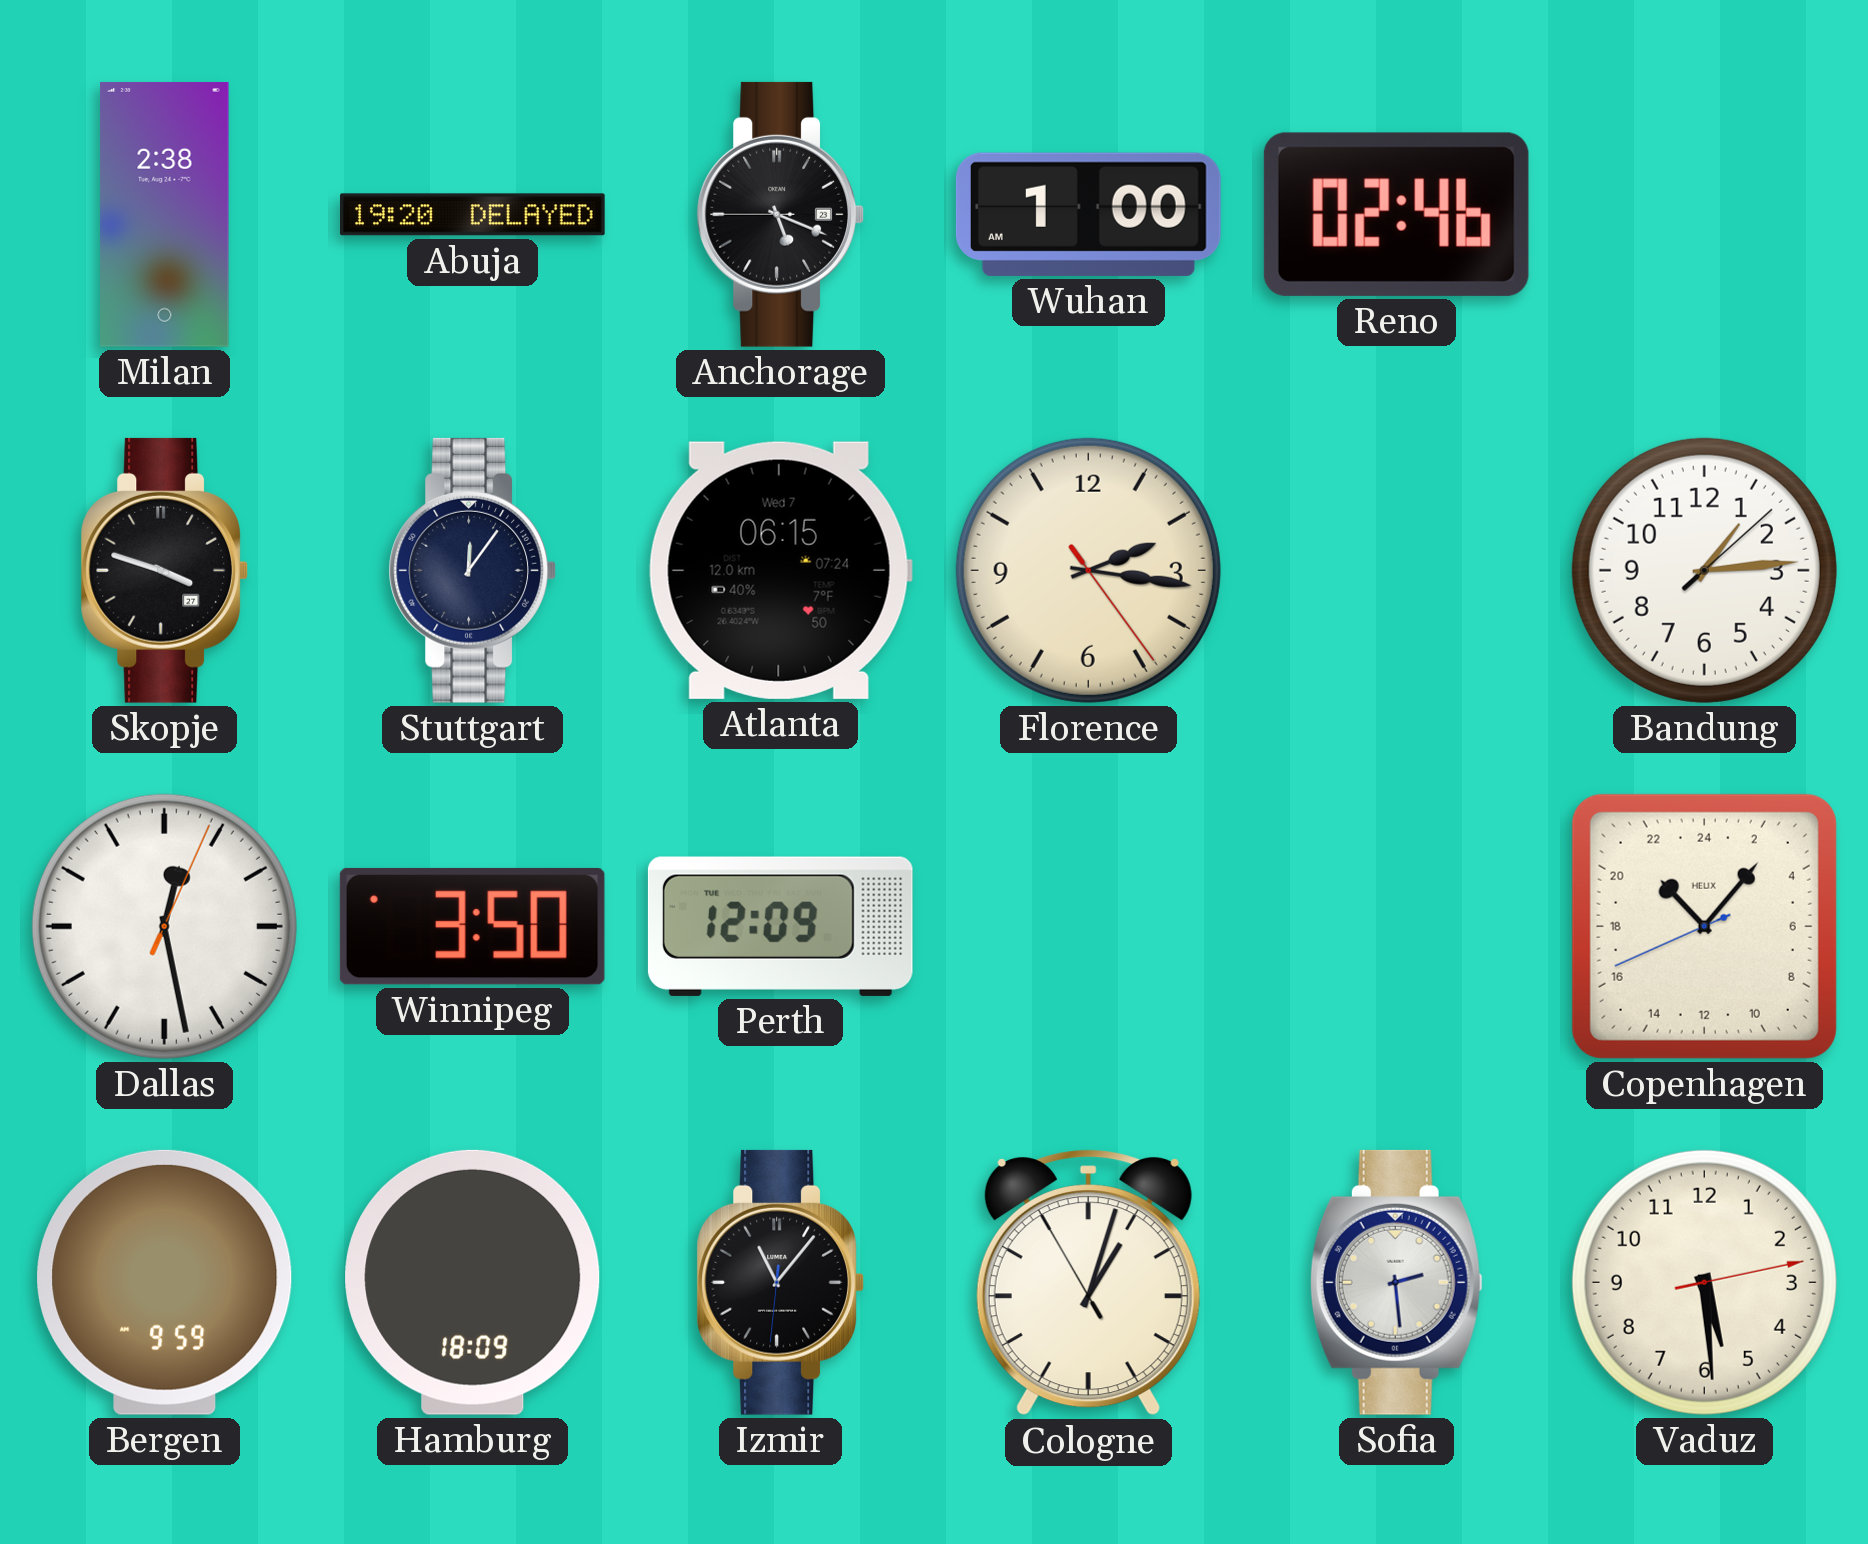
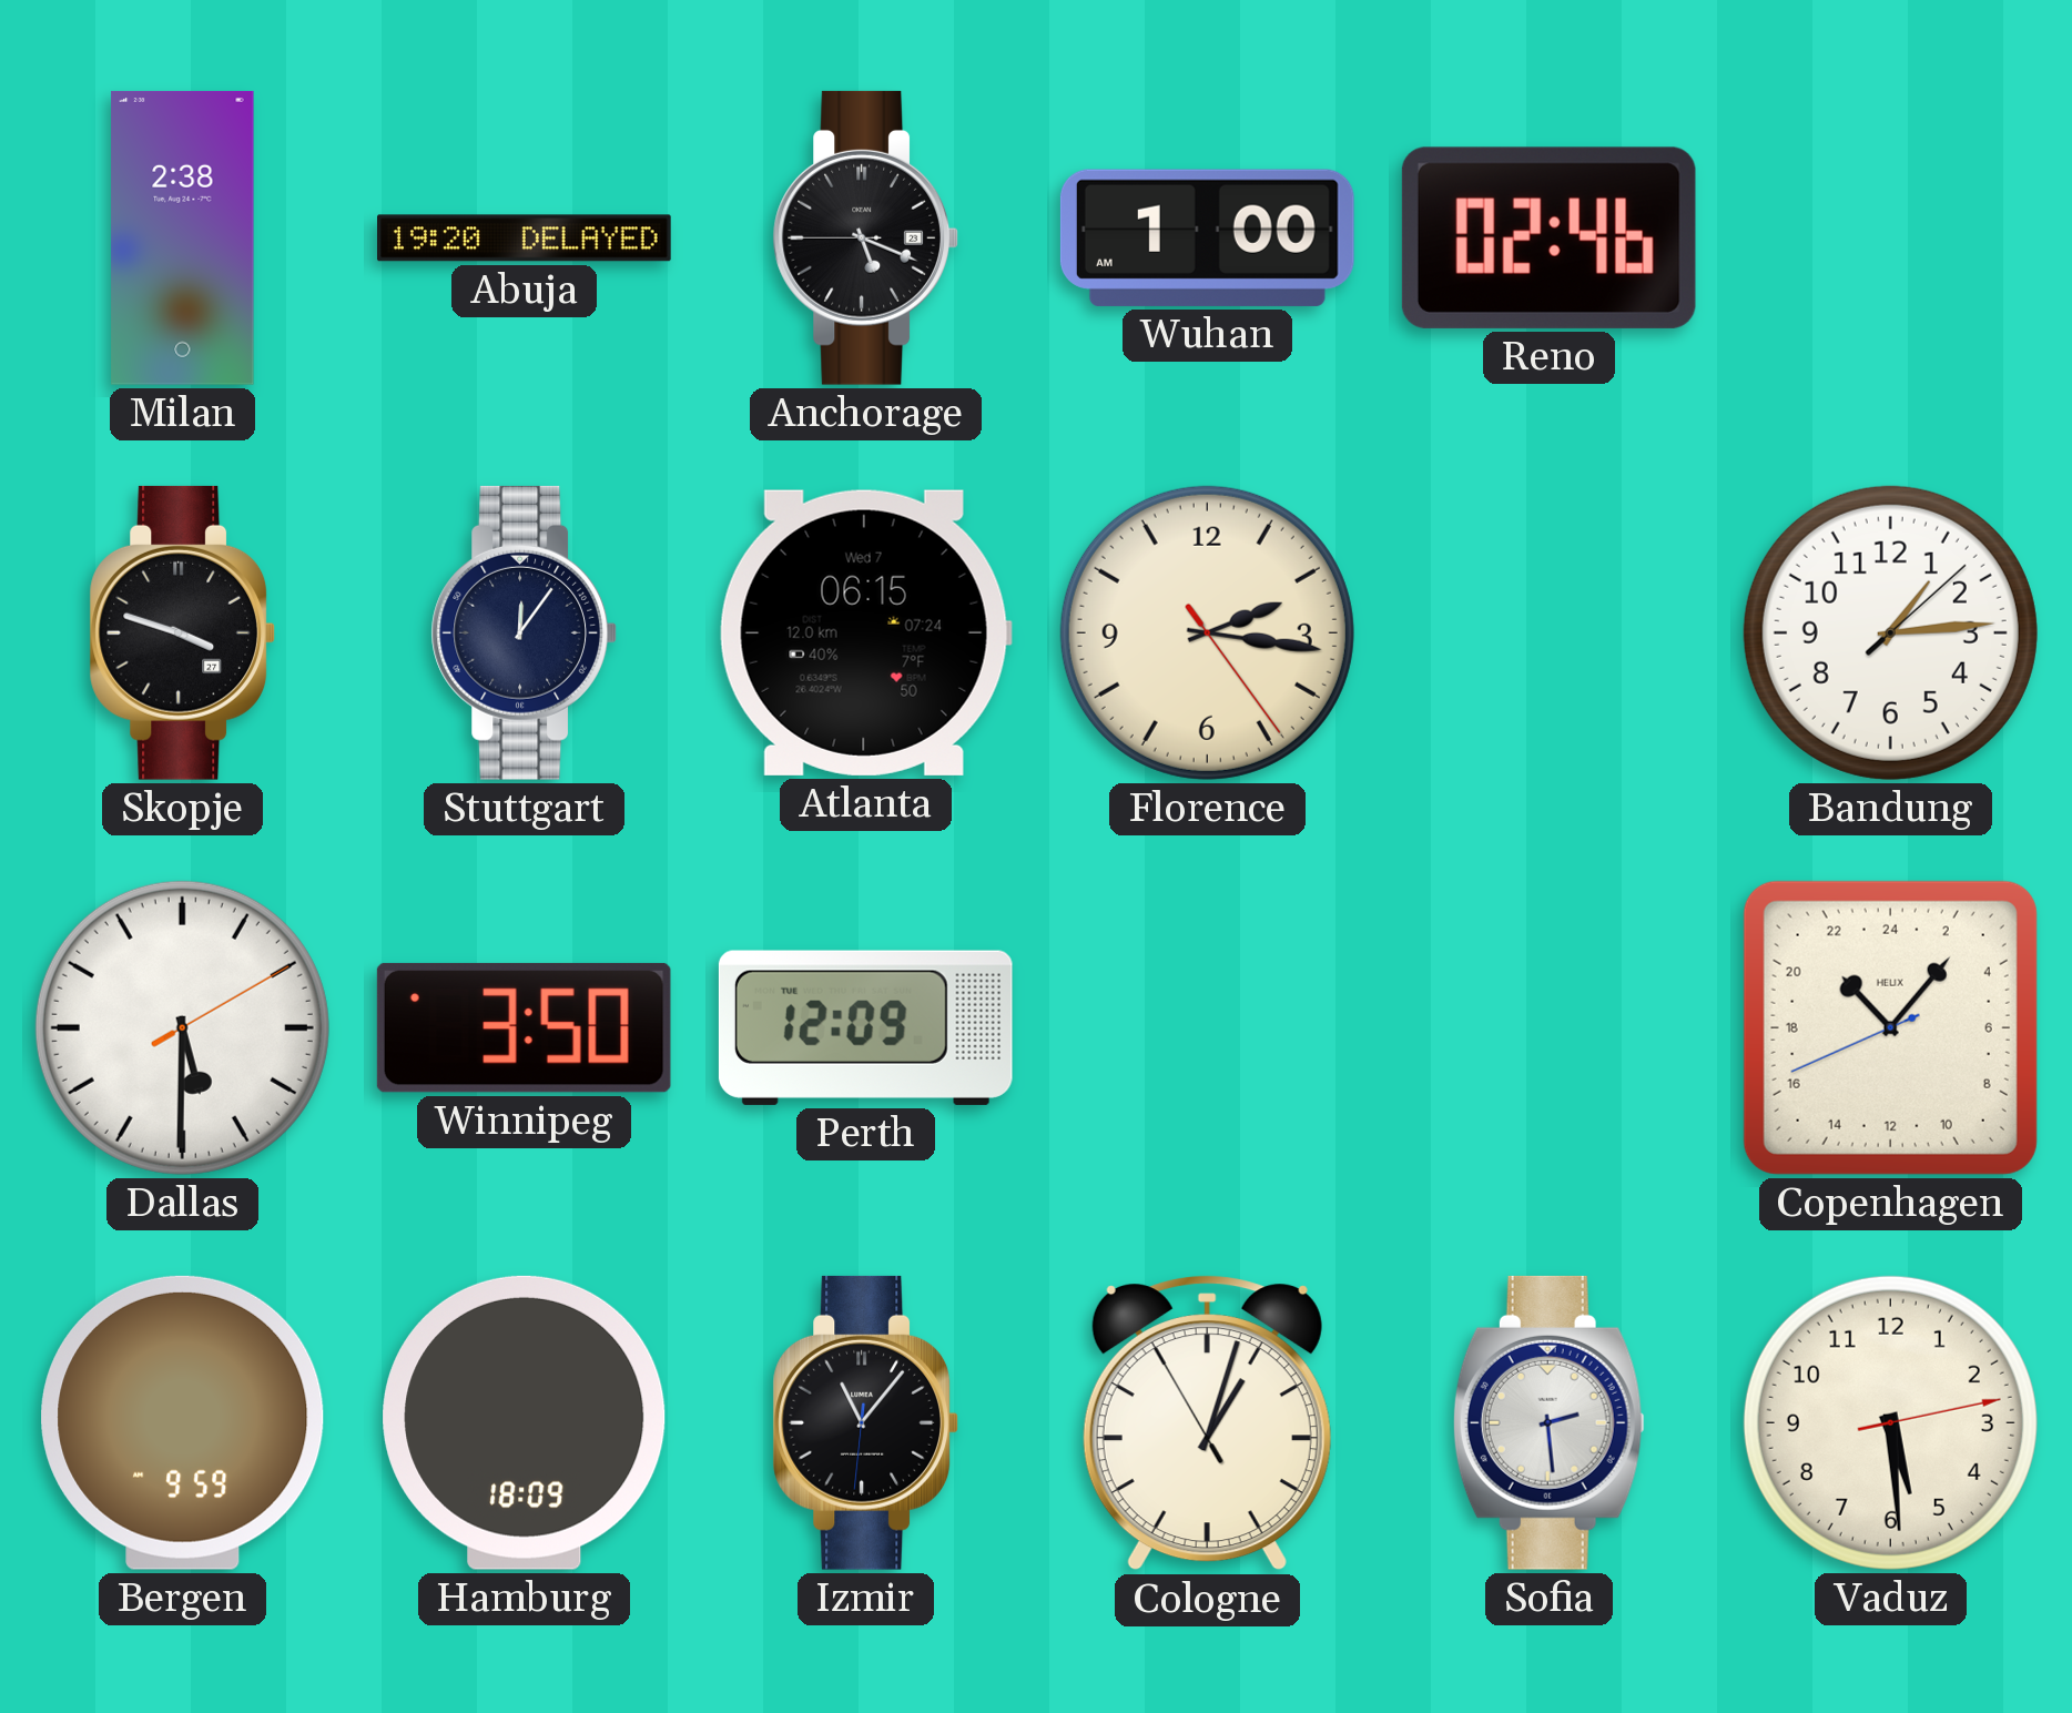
Dallas: 12:28 -> 5:30
